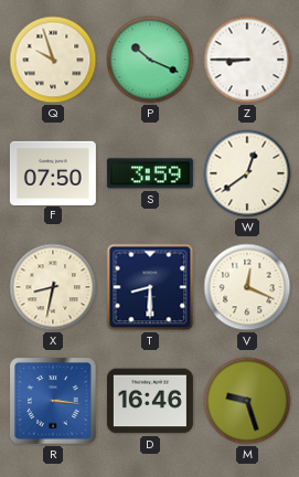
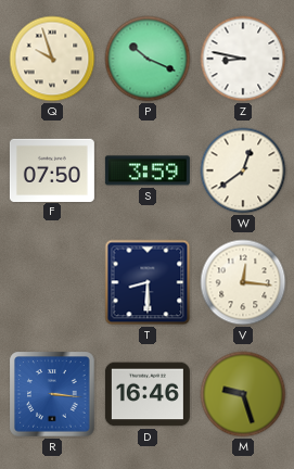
Z: 8:45 -> 8:47
X: 8:32 -> none
V: 12:19 -> 12:16
